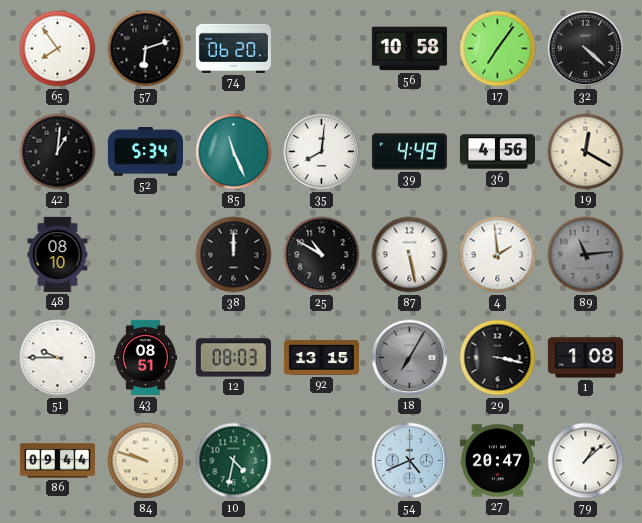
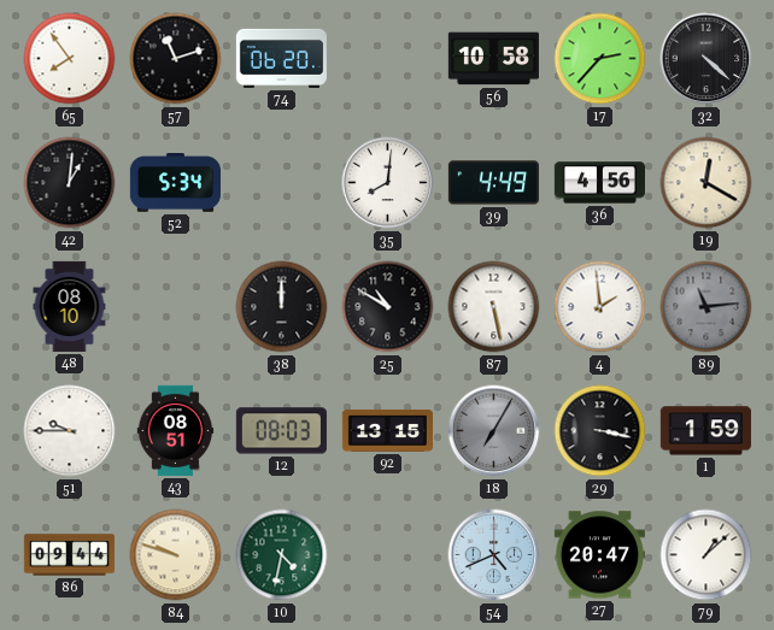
57: 6:12 -> 11:12
17: 7:06 -> 2:37
85: 11:26 -> none
1: 1:08 -> 1:59
